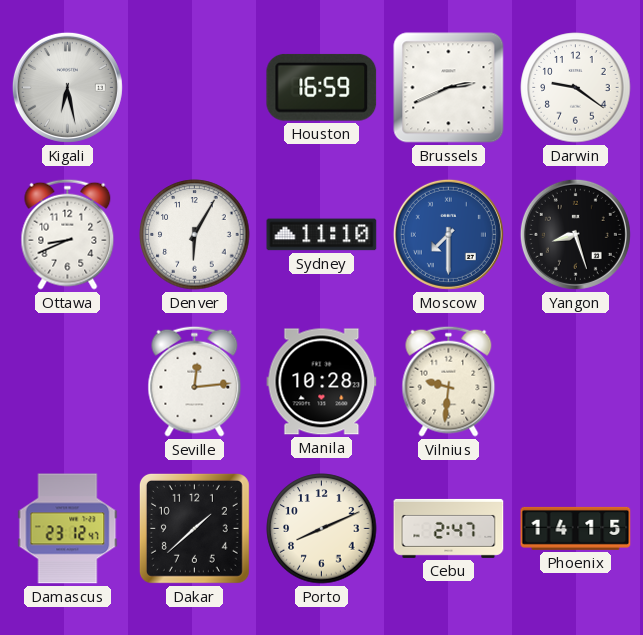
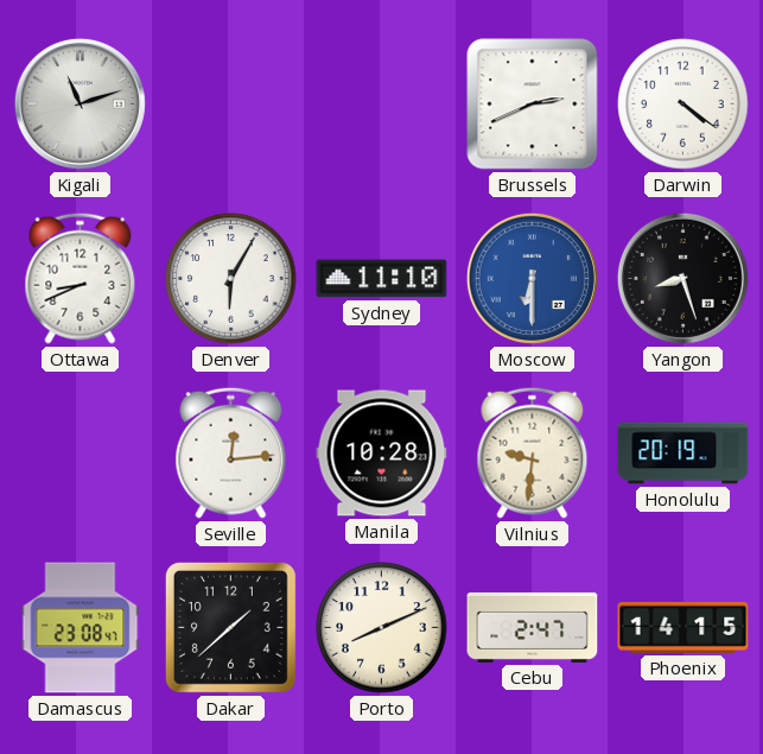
Kigali: 6:28 -> 11:12
Houston: 16:59 -> none
Darwin: 9:21 -> 4:21
Moscow: 7:30 -> 6:30
Honolulu: none -> 20:19
Damascus: 23:12 -> 23:08
